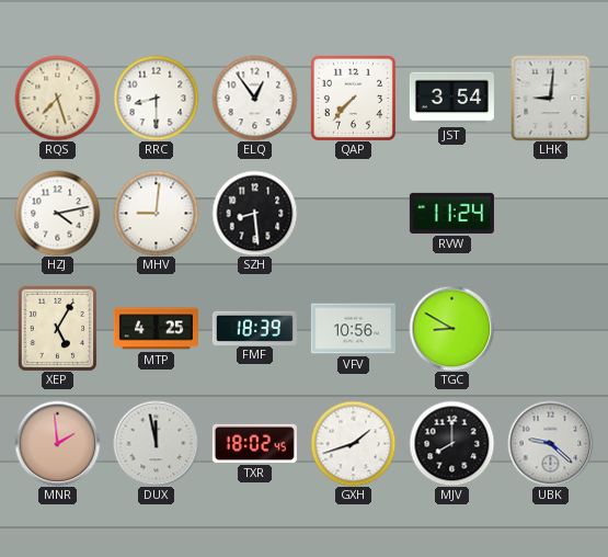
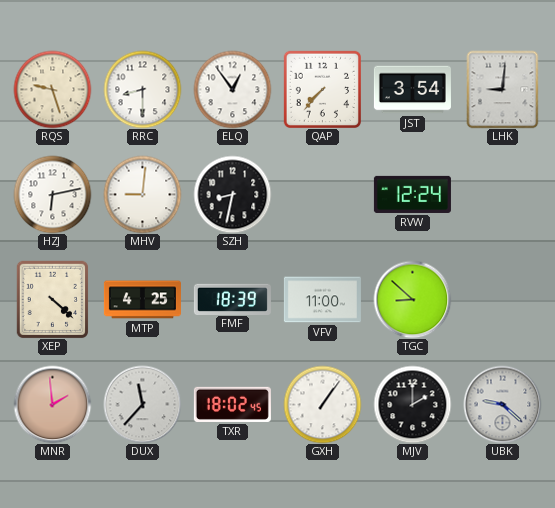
RQS: 7:27 -> 9:27
HZJ: 4:13 -> 6:13
SZH: 8:29 -> 8:32
RVW: 11:24 -> 12:24
XEP: 5:05 -> 4:22
VFV: 10:56 -> 11:00
TGC: 8:50 -> 8:52
DUX: 11:58 -> 11:37
GXH: 1:42 -> 1:06
MJV: 8:00 -> 2:00
